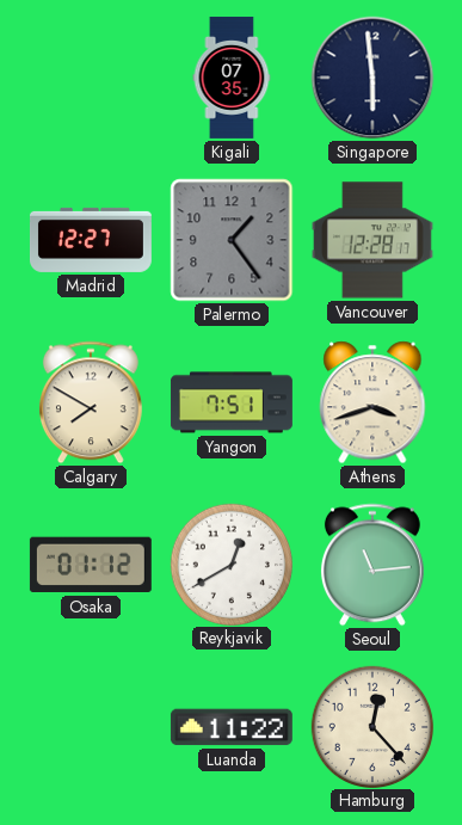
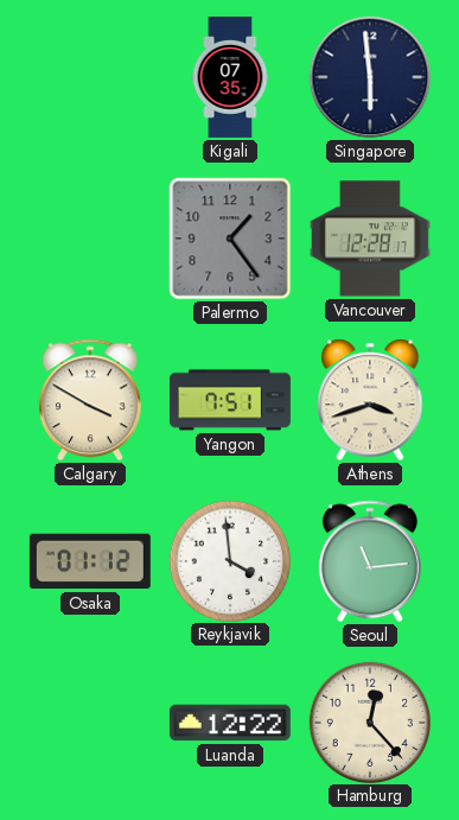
Madrid: 12:27 -> none
Calgary: 7:50 -> 3:50
Reykjavik: 12:40 -> 3:59
Luanda: 11:22 -> 12:22
